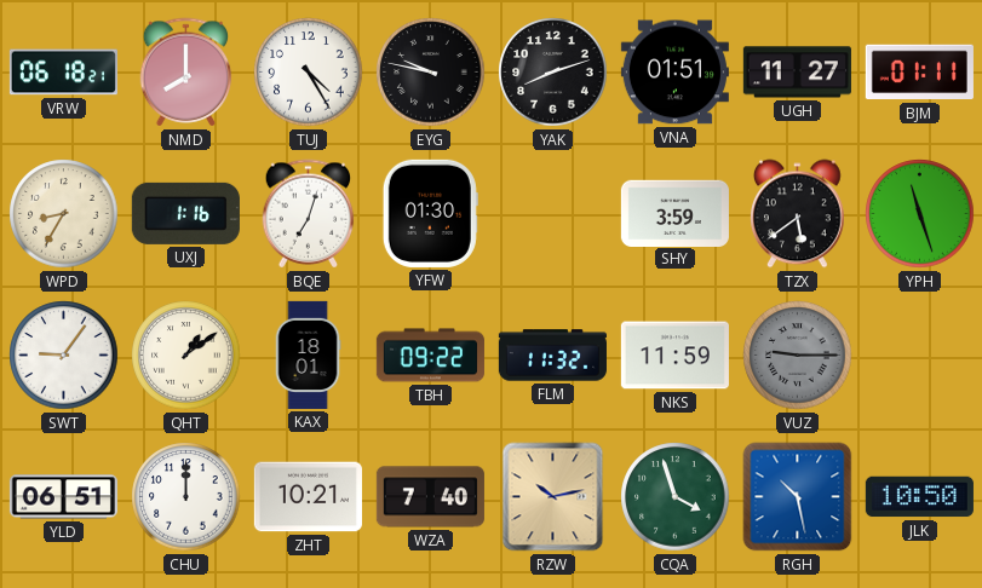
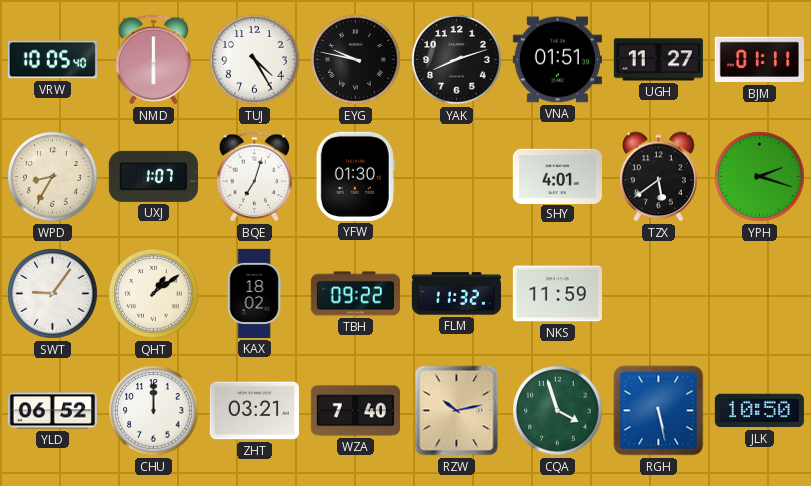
VRW: 06:18 -> 10:05
NMD: 8:00 -> 6:00
UXJ: 1:16 -> 1:07
SHY: 3:59 -> 4:01
YPH: 11:27 -> 2:18
KAX: 18:01 -> 18:02
VUZ: 9:15 -> none
YLD: 06:51 -> 06:52
ZHT: 10:21 -> 03:21
RGH: 10:28 -> 5:28
